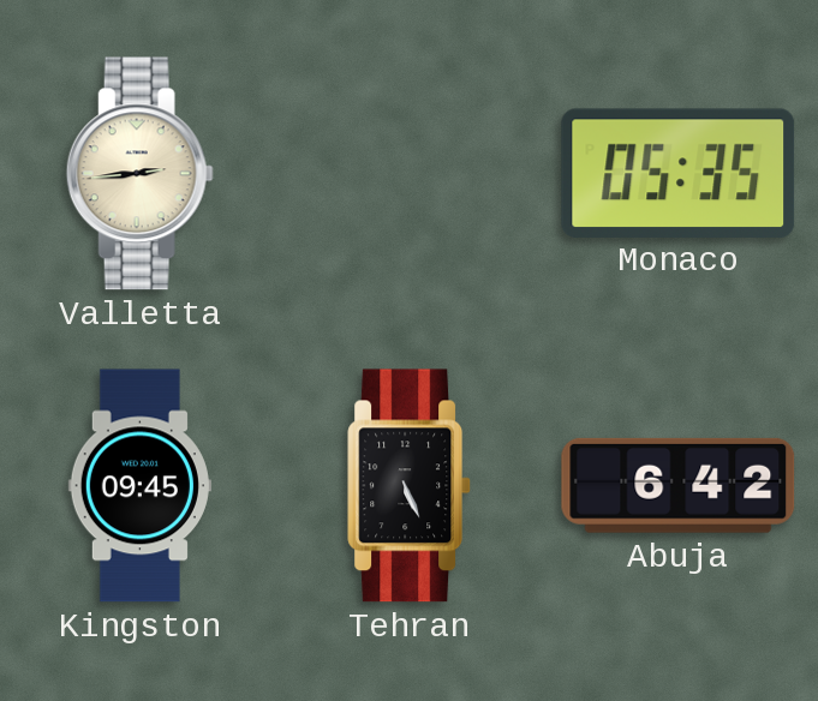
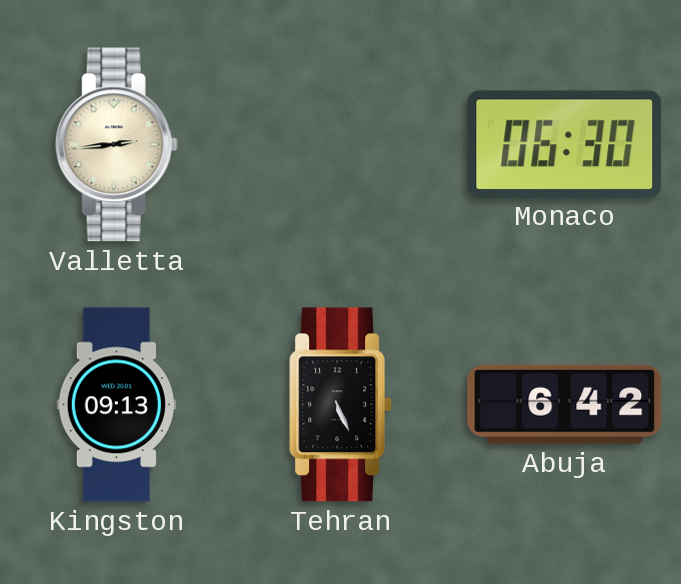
Monaco: 05:35 -> 06:30
Kingston: 09:45 -> 09:13
